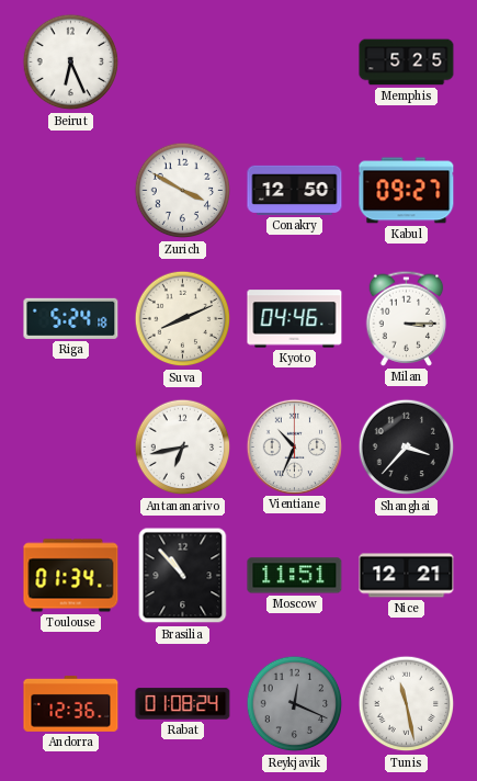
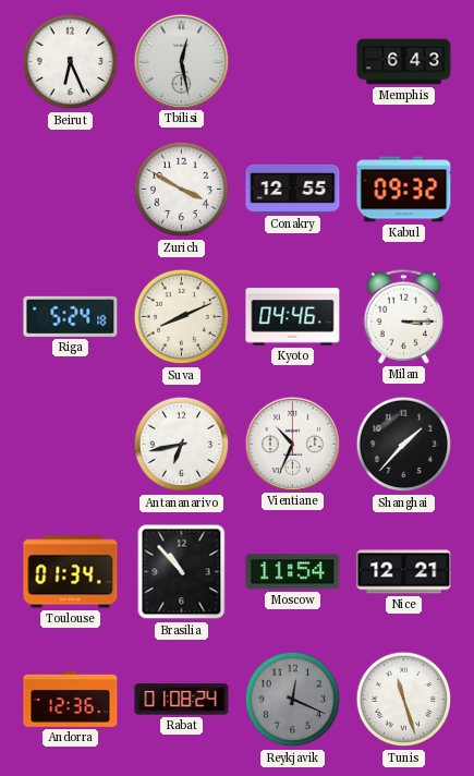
Tbilisi: none -> 12:28
Memphis: 5:25 -> 6:43
Conakry: 12:50 -> 12:55
Kabul: 09:27 -> 09:32
Shanghai: 3:37 -> 1:37
Moscow: 11:51 -> 11:54
Tunis: 11:28 -> 11:27
